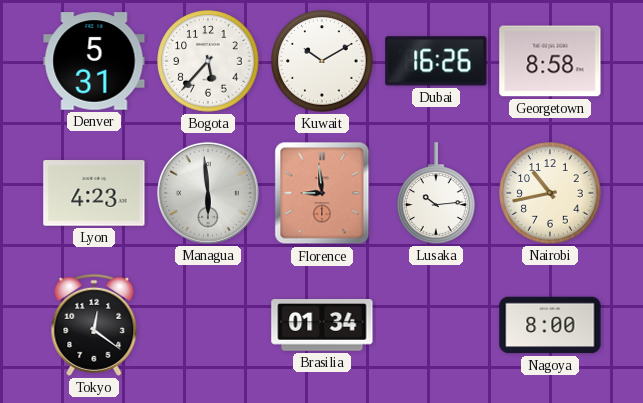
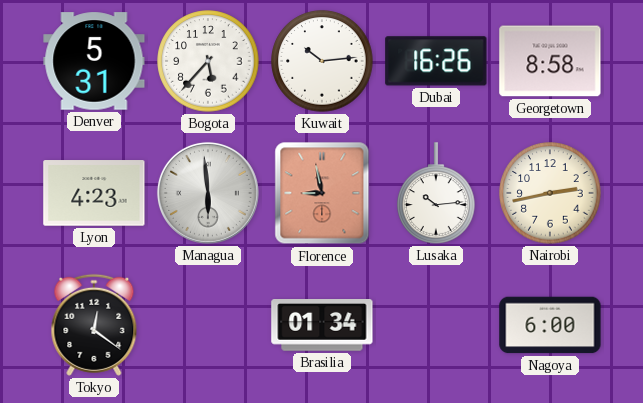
Kuwait: 10:10 -> 10:14
Florence: 8:59 -> 8:58
Nairobi: 10:43 -> 2:43
Nagoya: 8:00 -> 6:00
